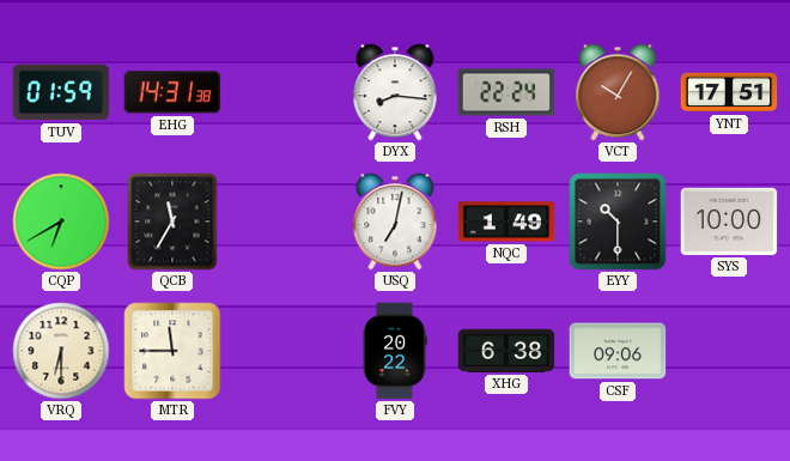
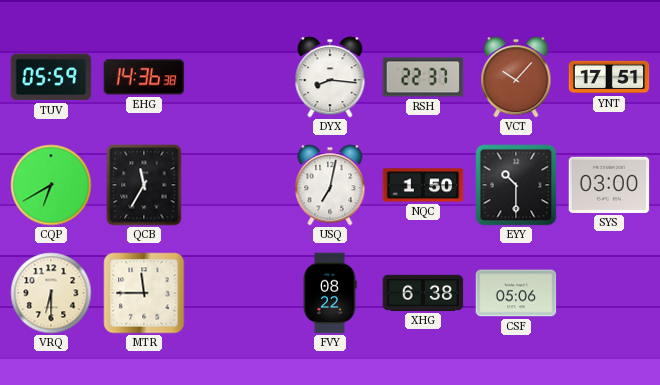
TUV: 01:59 -> 05:59
EHG: 14:31 -> 14:36
RSH: 22:24 -> 22:37
VCT: 10:05 -> 10:07
NQC: 1:49 -> 1:50
SYS: 10:00 -> 03:00
FVY: 20:22 -> 08:22
CSF: 09:06 -> 05:06
